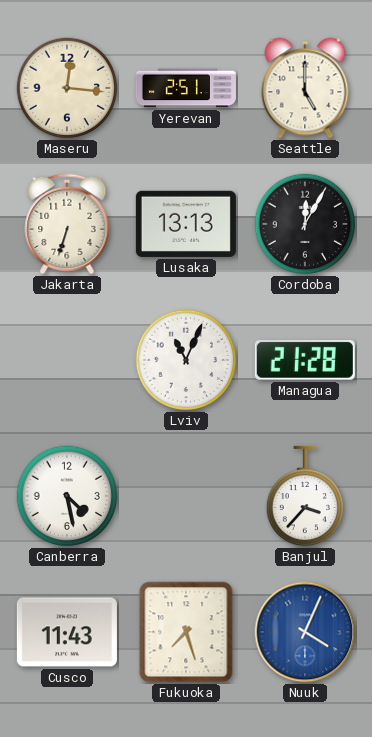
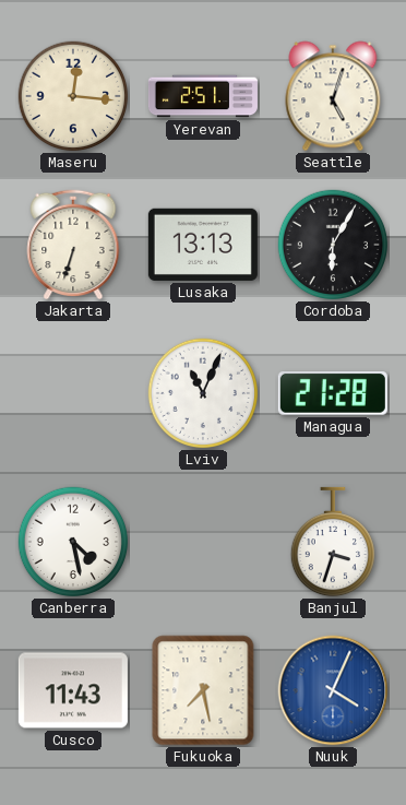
Seattle: 5:00 -> 5:03
Cordoba: 12:05 -> 6:05
Banjul: 3:37 -> 3:33
Fukuoka: 7:27 -> 7:28
